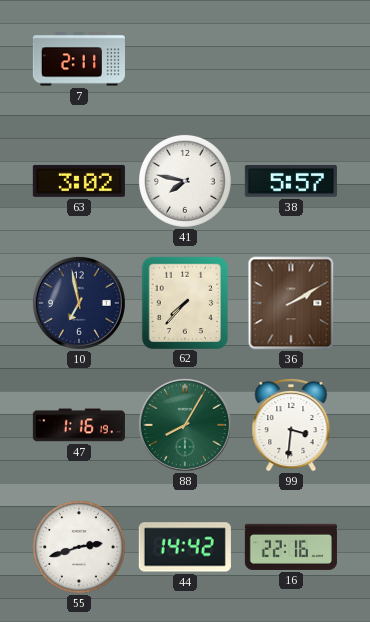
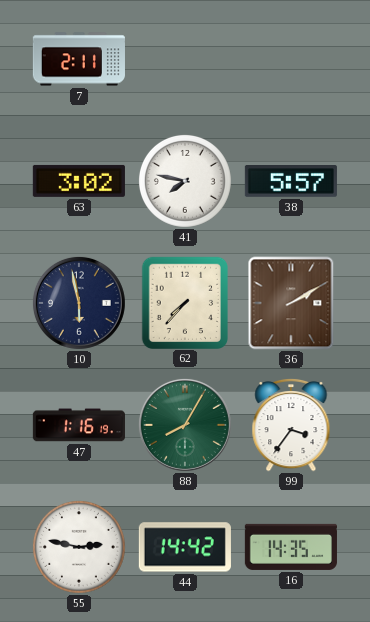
10: 6:58 -> 5:58
99: 3:31 -> 3:36
55: 2:42 -> 2:47
16: 22:16 -> 14:35
